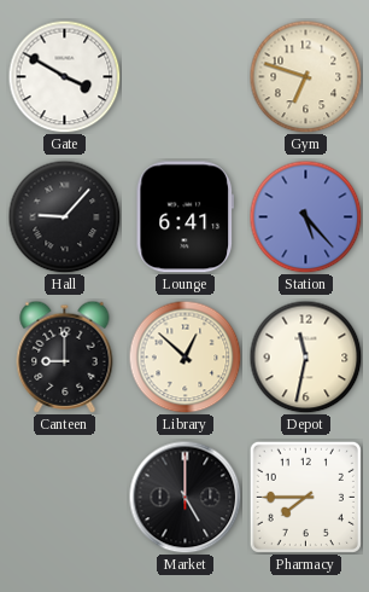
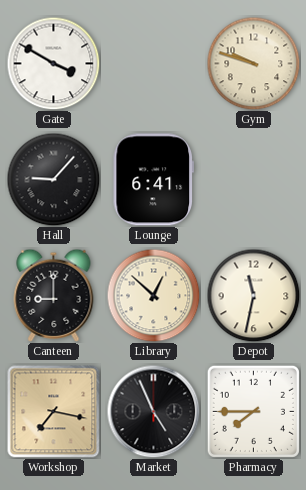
Gym: 6:48 -> 9:48
Station: 5:23 -> none
Workshop: none -> 7:17
Market: 5:00 -> 4:56
